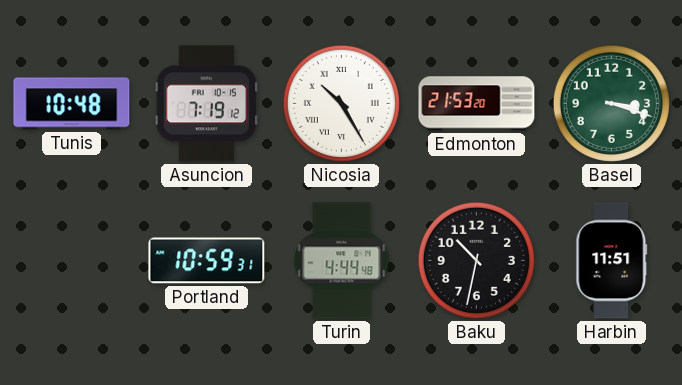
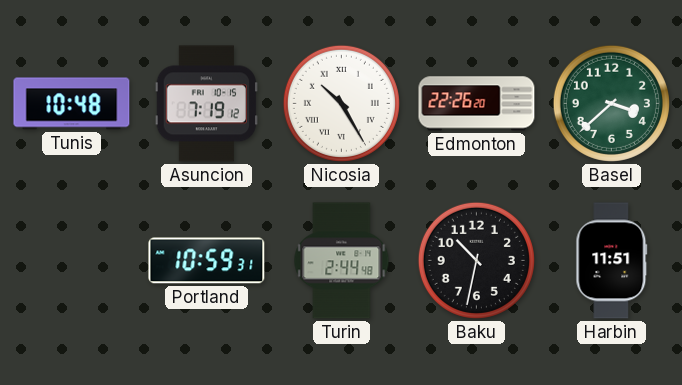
Edmonton: 21:53 -> 22:26
Basel: 3:18 -> 3:38
Turin: 4:44 -> 2:44
